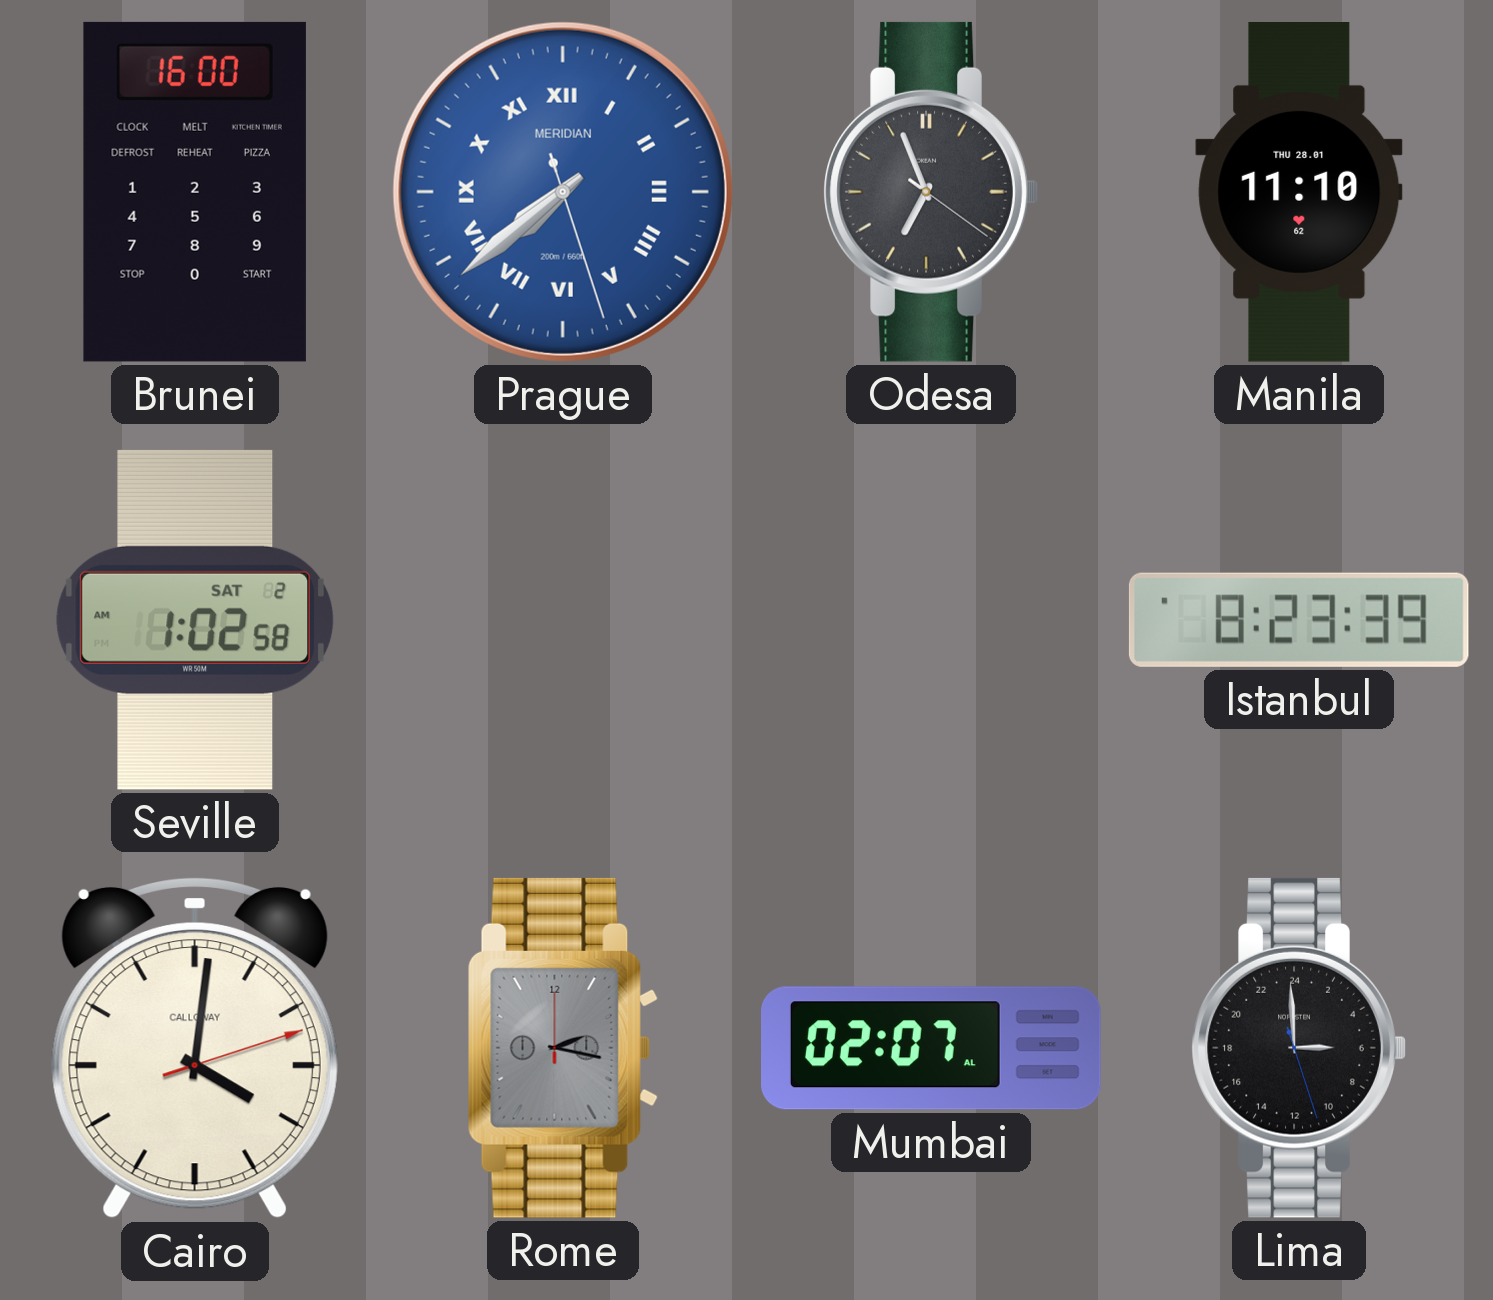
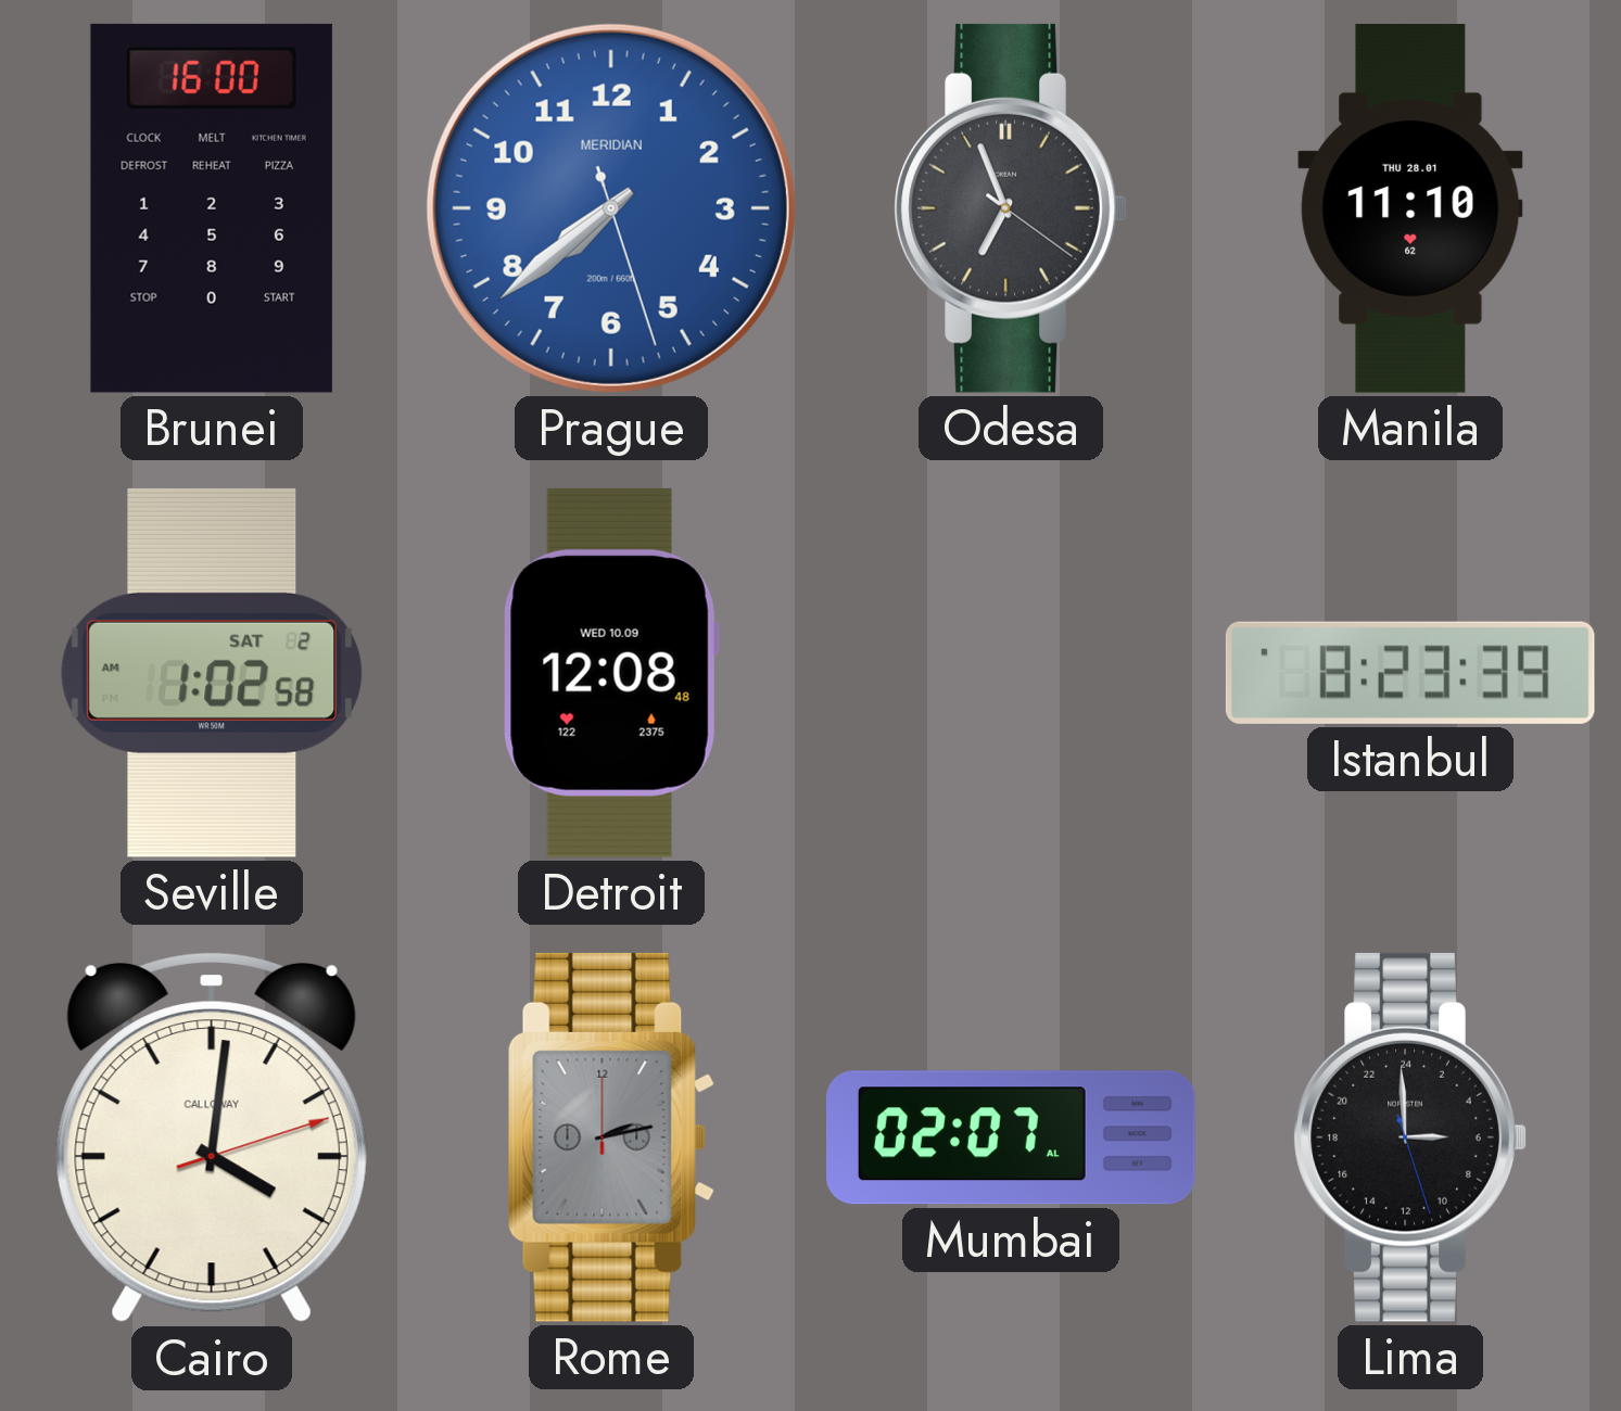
Prague numerals: Roman -> Arabic
Detroit: none -> 12:08
Rome: 2:17 -> 2:13
